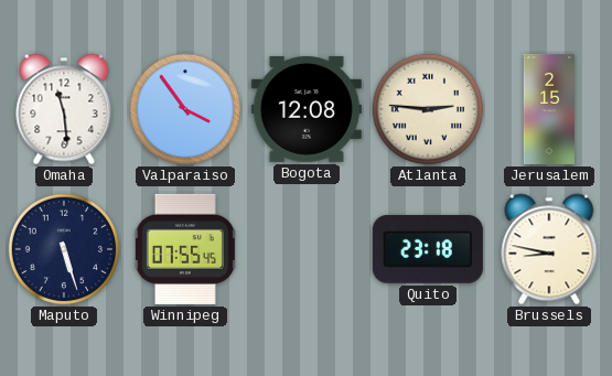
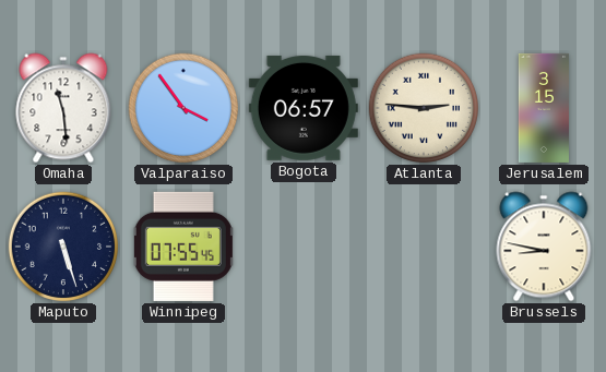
Bogota: 12:08 -> 06:57
Jerusalem: 2:15 -> 3:15
Quito: 23:18 -> none
